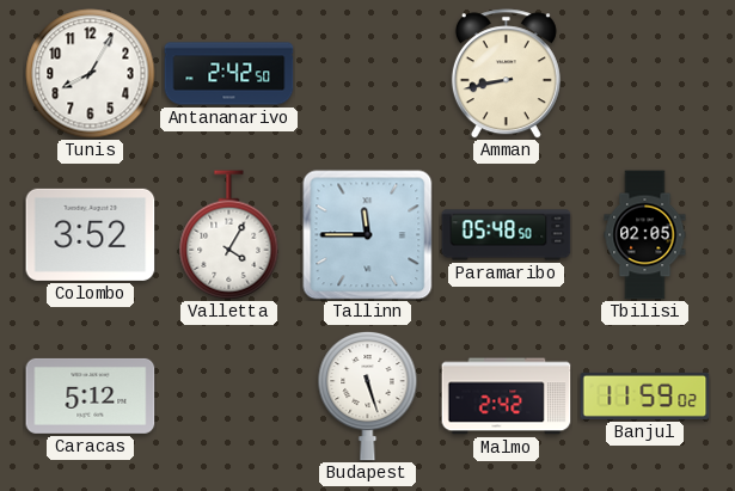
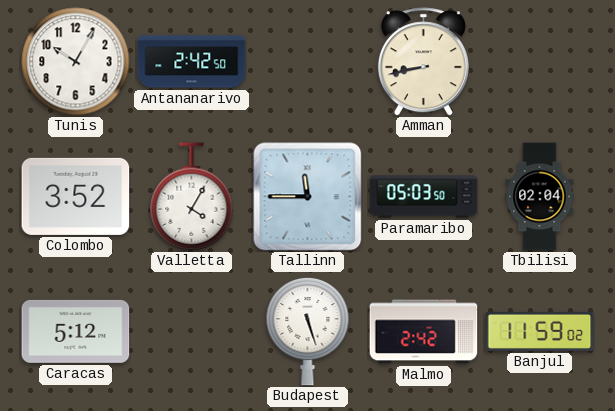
Tunis: 8:05 -> 10:05
Paramaribo: 05:48 -> 05:03
Tbilisi: 02:05 -> 02:04
